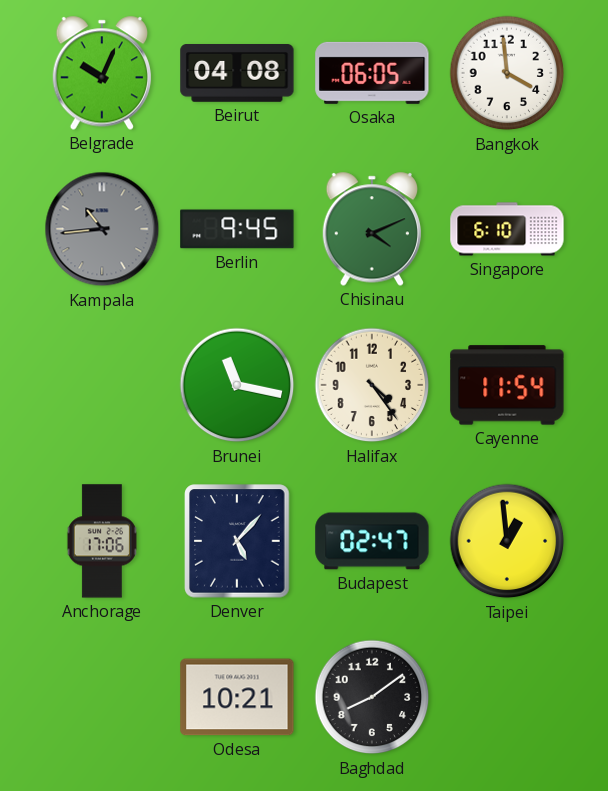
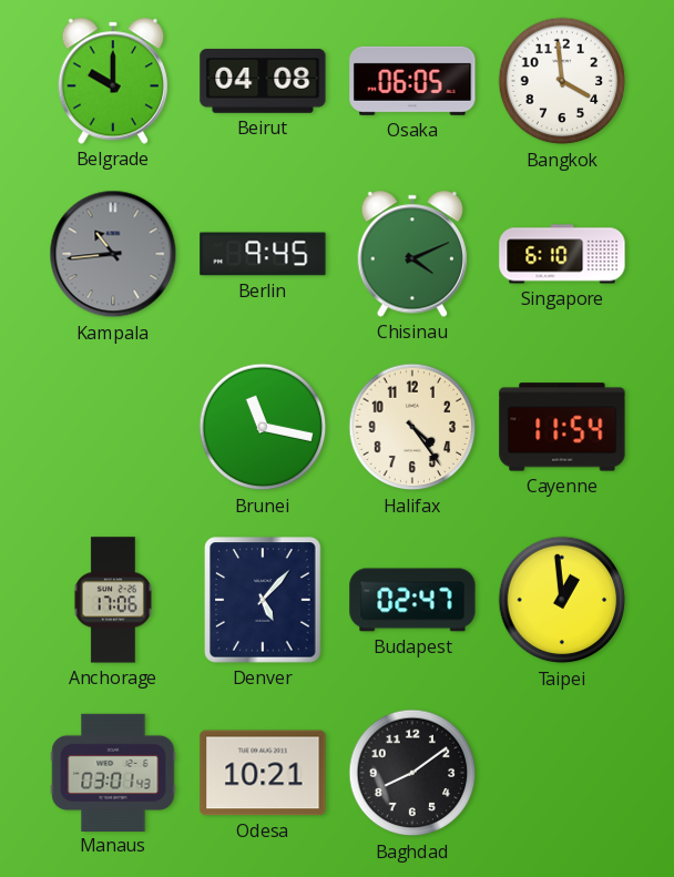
Belgrade: 10:04 -> 10:00
Manaus: none -> 03:01
